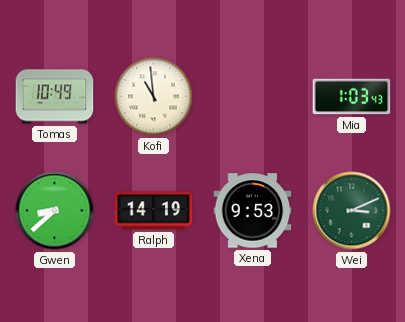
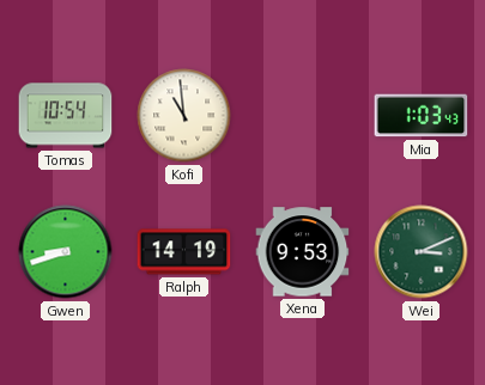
Tomas: 10:49 -> 10:54
Gwen: 8:38 -> 8:42
